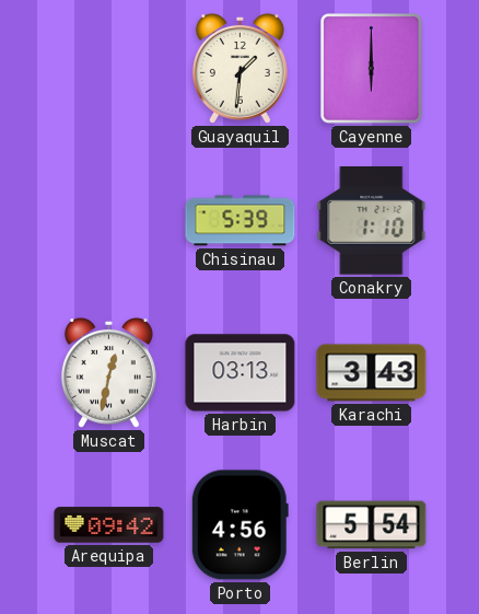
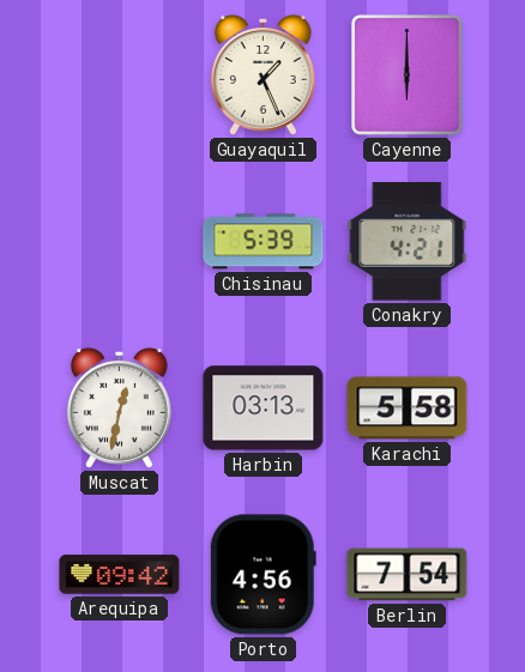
Guayaquil: 1:31 -> 1:26
Conakry: 1:10 -> 4:21
Karachi: 3:43 -> 5:58
Berlin: 5:54 -> 7:54
